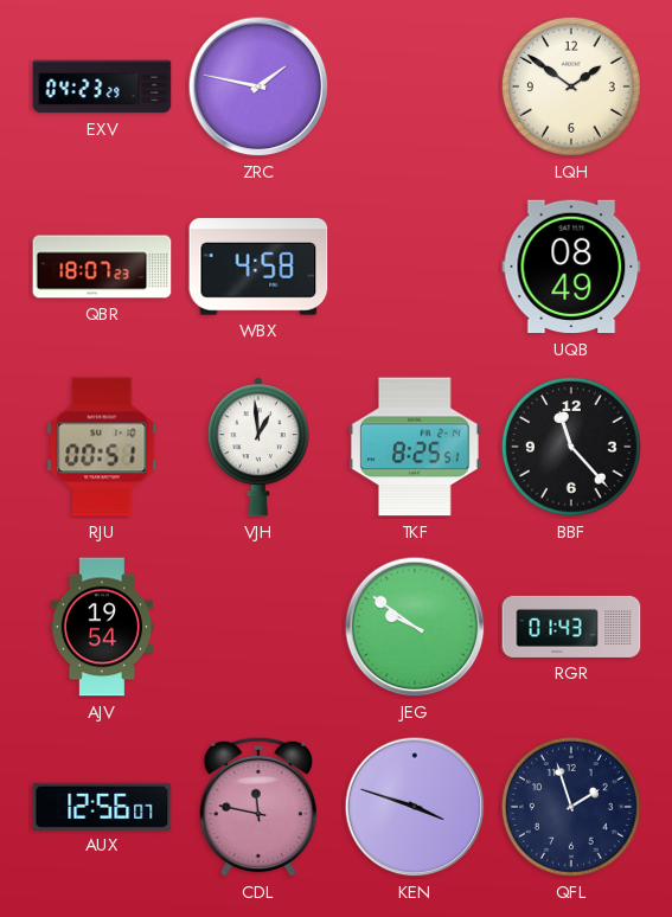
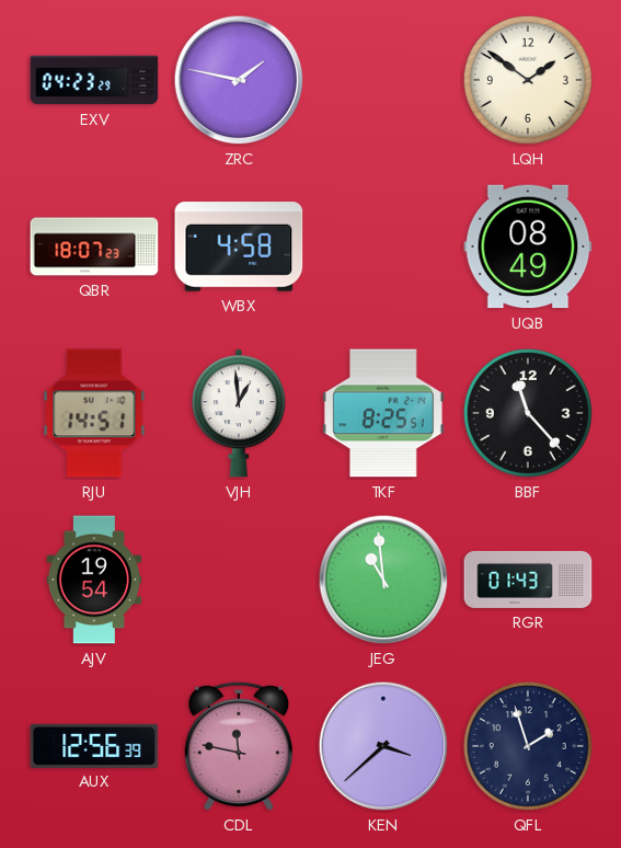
RJU: 00:51 -> 14:51
JEG: 9:51 -> 10:59
AUX: 12:56:07 -> 12:56:39
KEN: 3:48 -> 3:38
